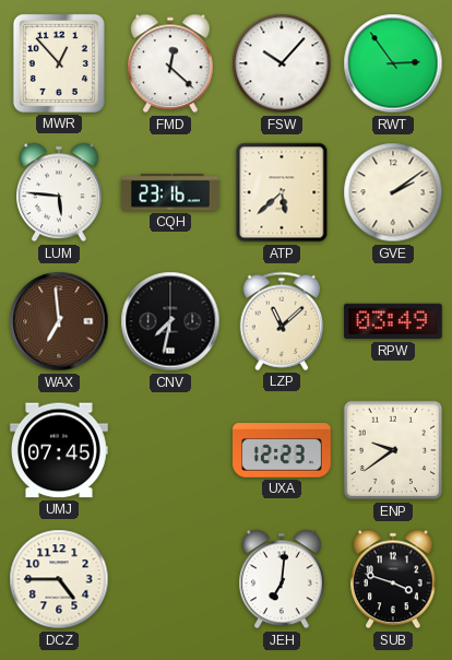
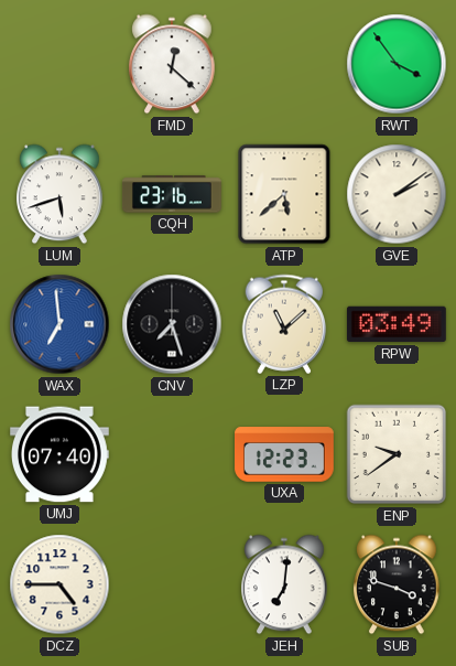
MWR: 12:53 -> none
FSW: 10:07 -> none
RWT: 2:54 -> 3:54
LUM: 5:46 -> 5:42
WAX dial: brown -> blue
CNV: 7:32 -> 7:27
UMJ: 07:45 -> 07:40
